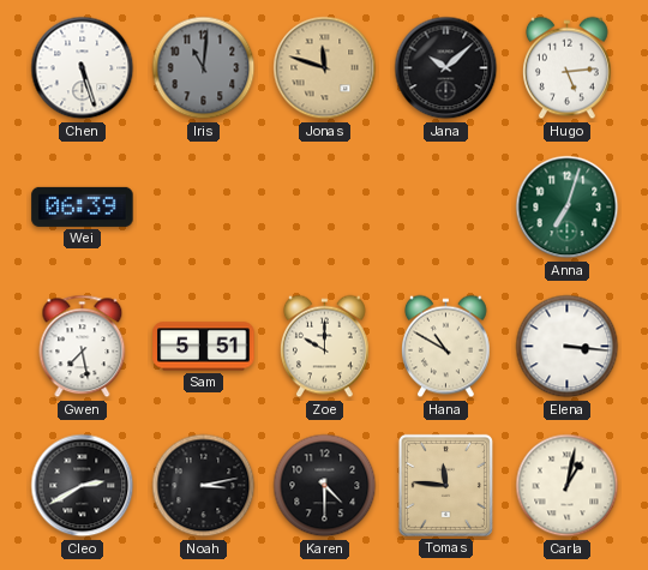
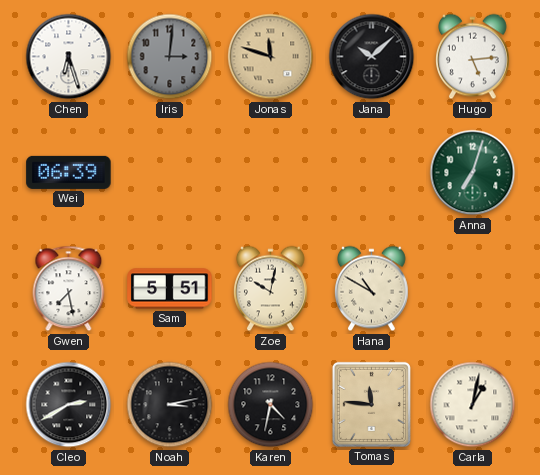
Chen: 5:27 -> 6:27
Iris: 11:01 -> 3:01
Zoe: 10:00 -> 10:02
Elena: 3:16 -> none
Karen: 4:30 -> 4:32
